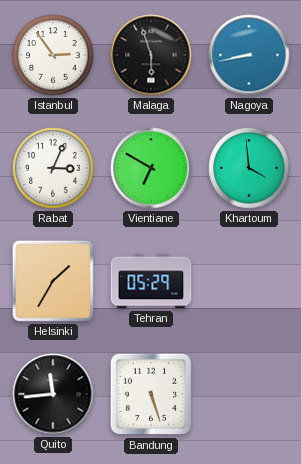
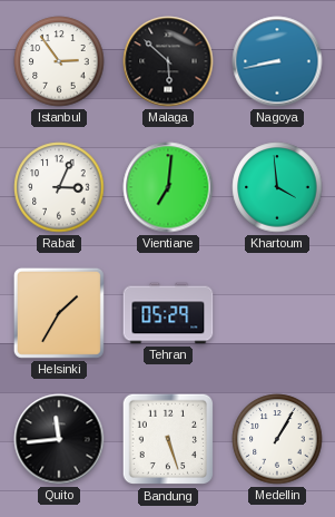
Malaga: 5:57 -> 5:52
Vientiane: 6:50 -> 7:01
Medellin: none -> 1:05
